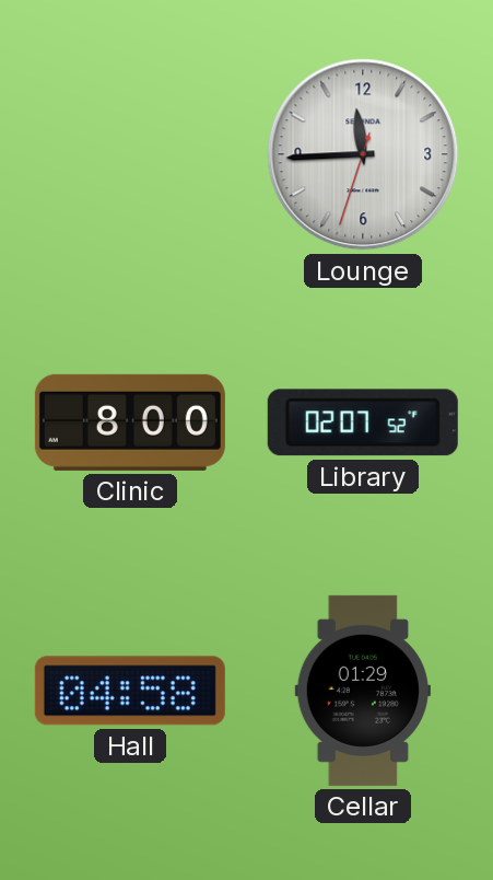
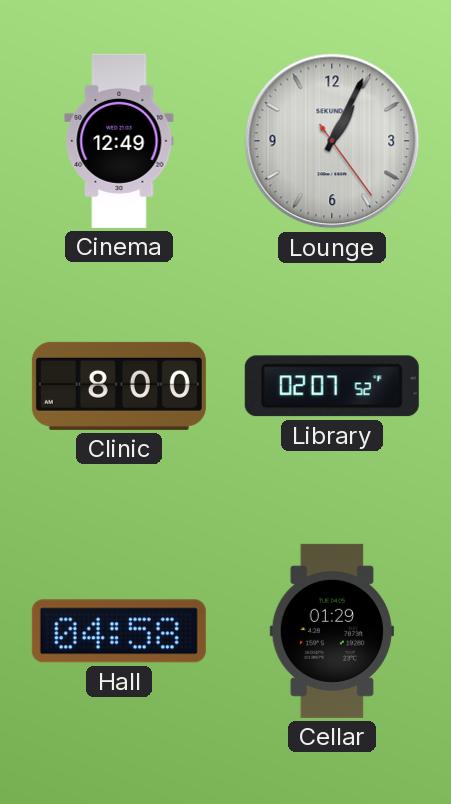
Cinema: none -> 12:49
Lounge: 11:44 -> 1:04
